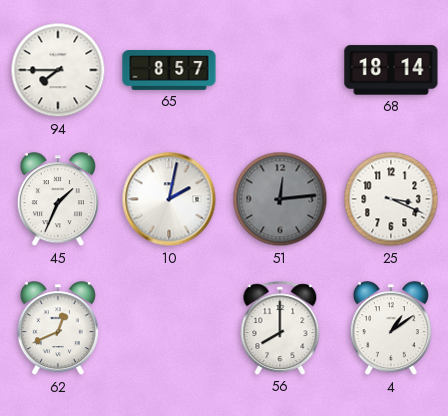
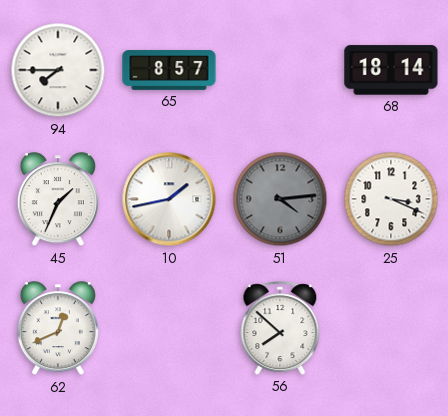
10: 2:02 -> 1:43
51: 12:14 -> 4:14
56: 8:00 -> 7:52
4: 1:09 -> none
